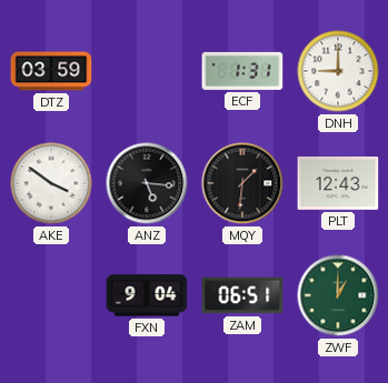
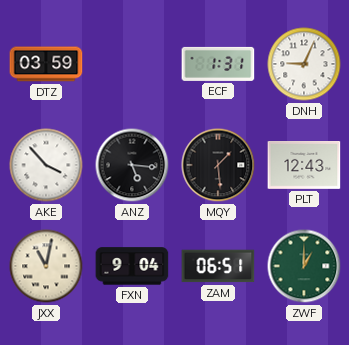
DNH: 9:00 -> 9:04
AKE: 3:51 -> 3:53
MQY: 1:31 -> 1:29
JXX: none -> 11:02
